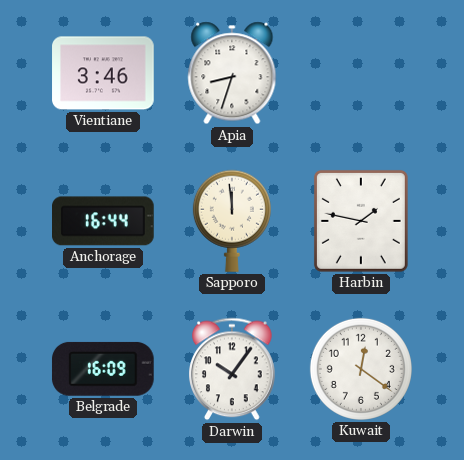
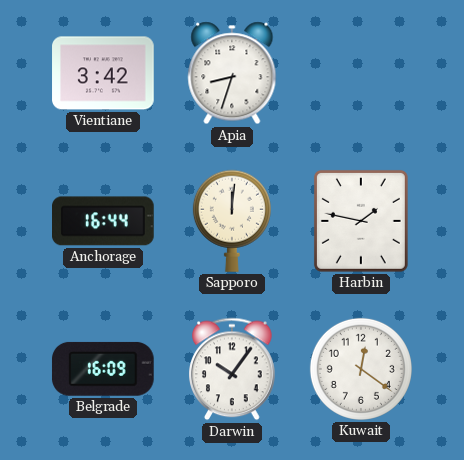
Vientiane: 3:46 -> 3:42
Sapporo: 11:59 -> 12:01
